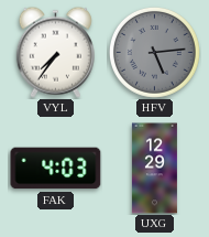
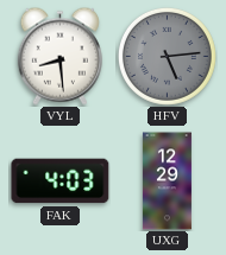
VYL: 7:36 -> 8:29
